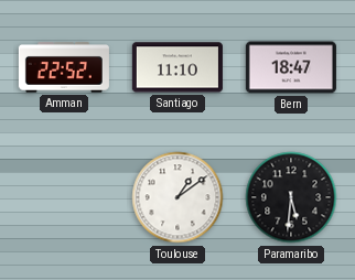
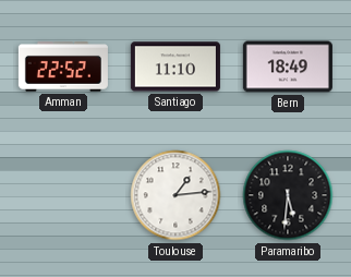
Bern: 18:47 -> 18:49
Toulouse: 1:09 -> 1:14
